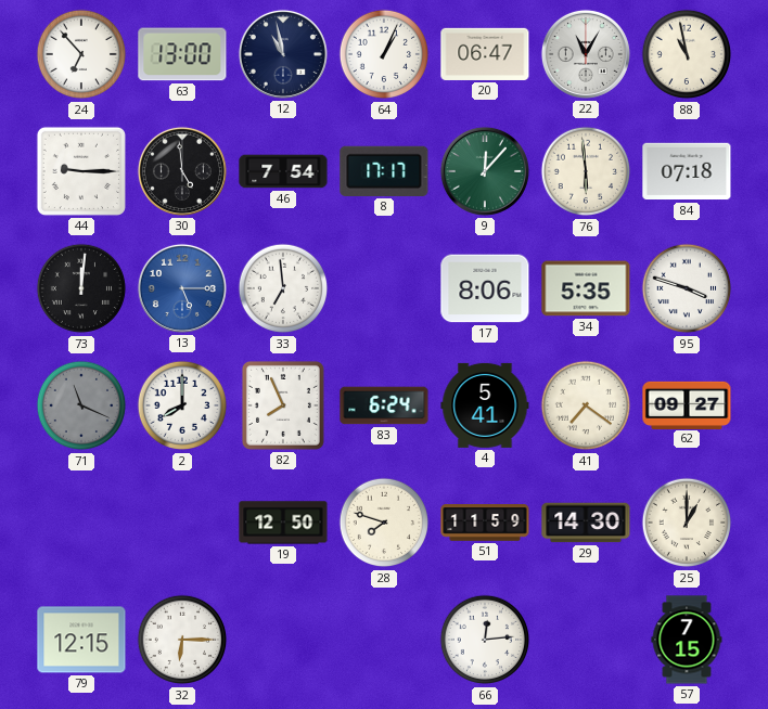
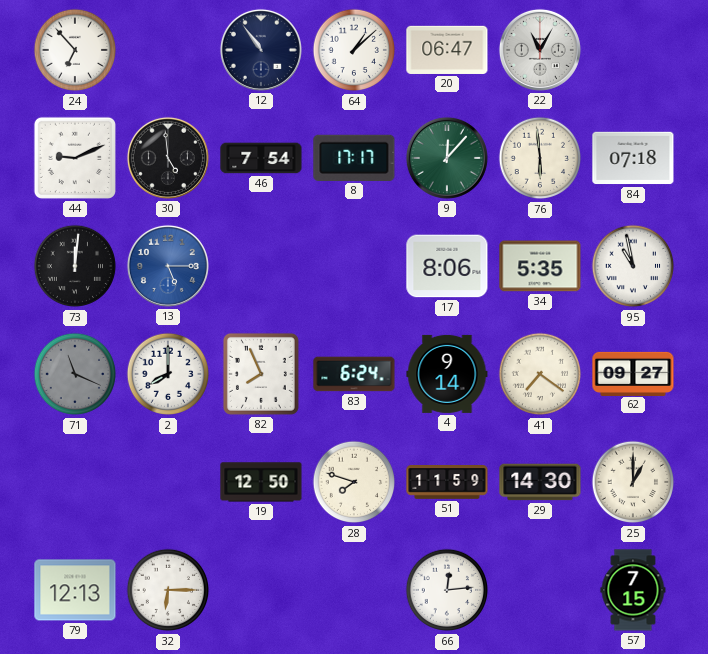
63: 13:00 -> none
12: 10:58 -> 10:54
64: 1:04 -> 1:08
88: 10:58 -> none
44: 9:15 -> 9:11
33: 6:59 -> none
95: 3:48 -> 10:58
4: 5:41 -> 9:14
79: 12:15 -> 12:13
